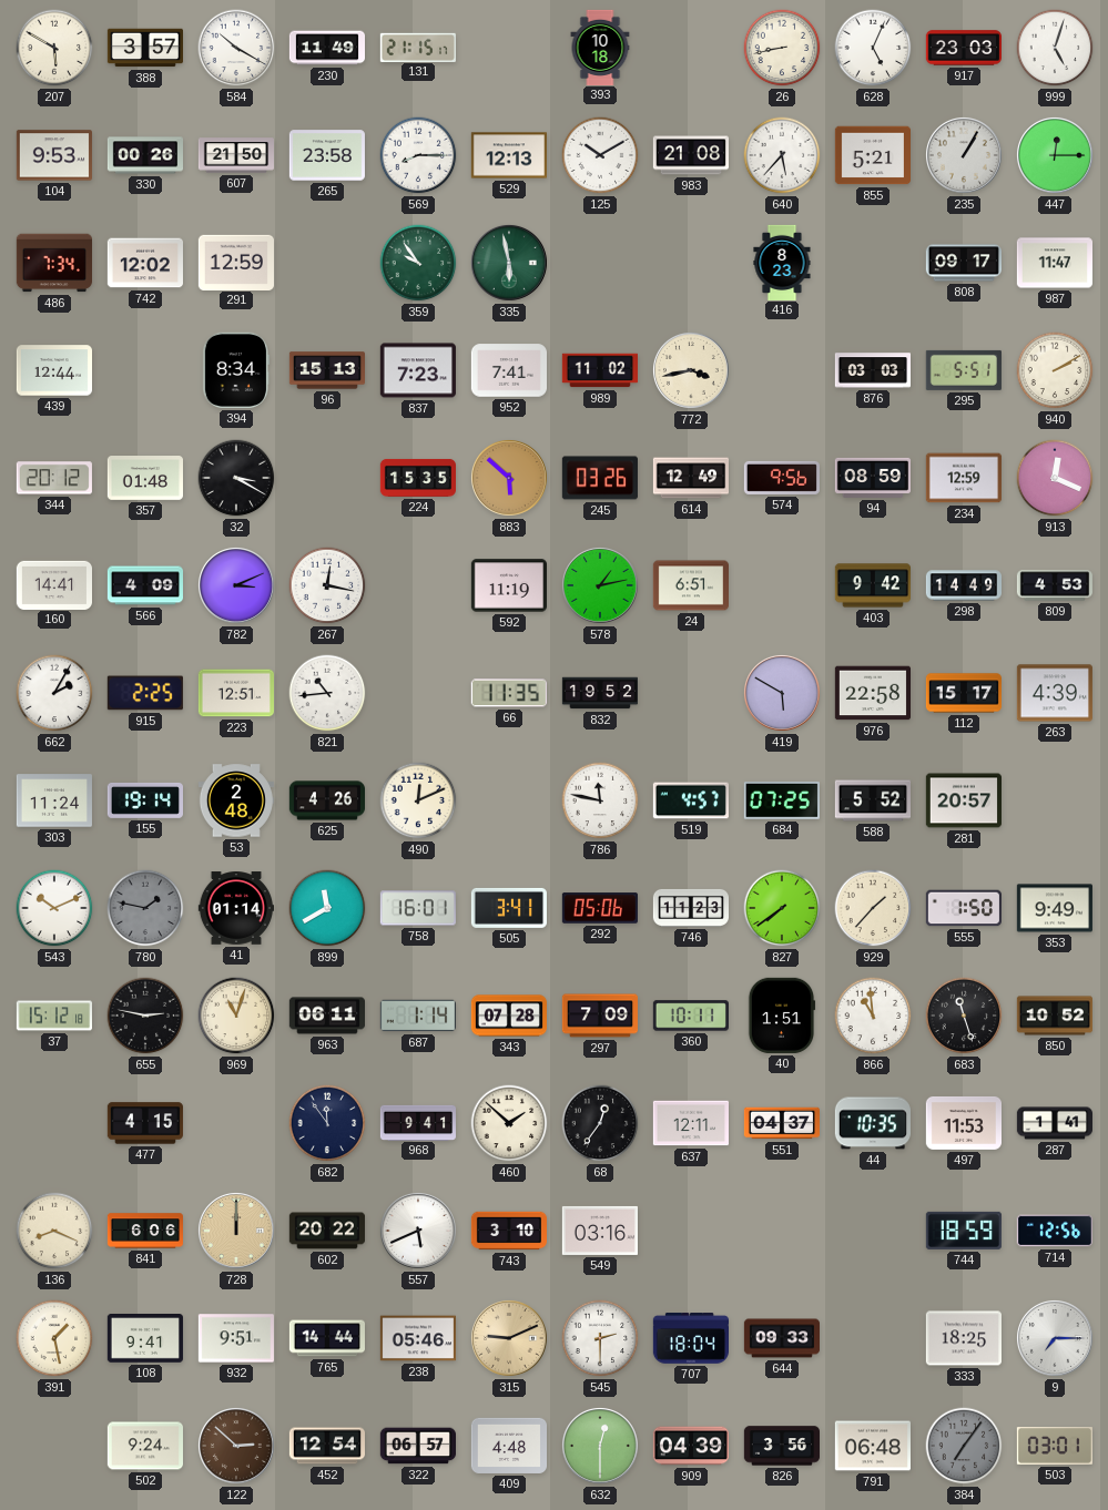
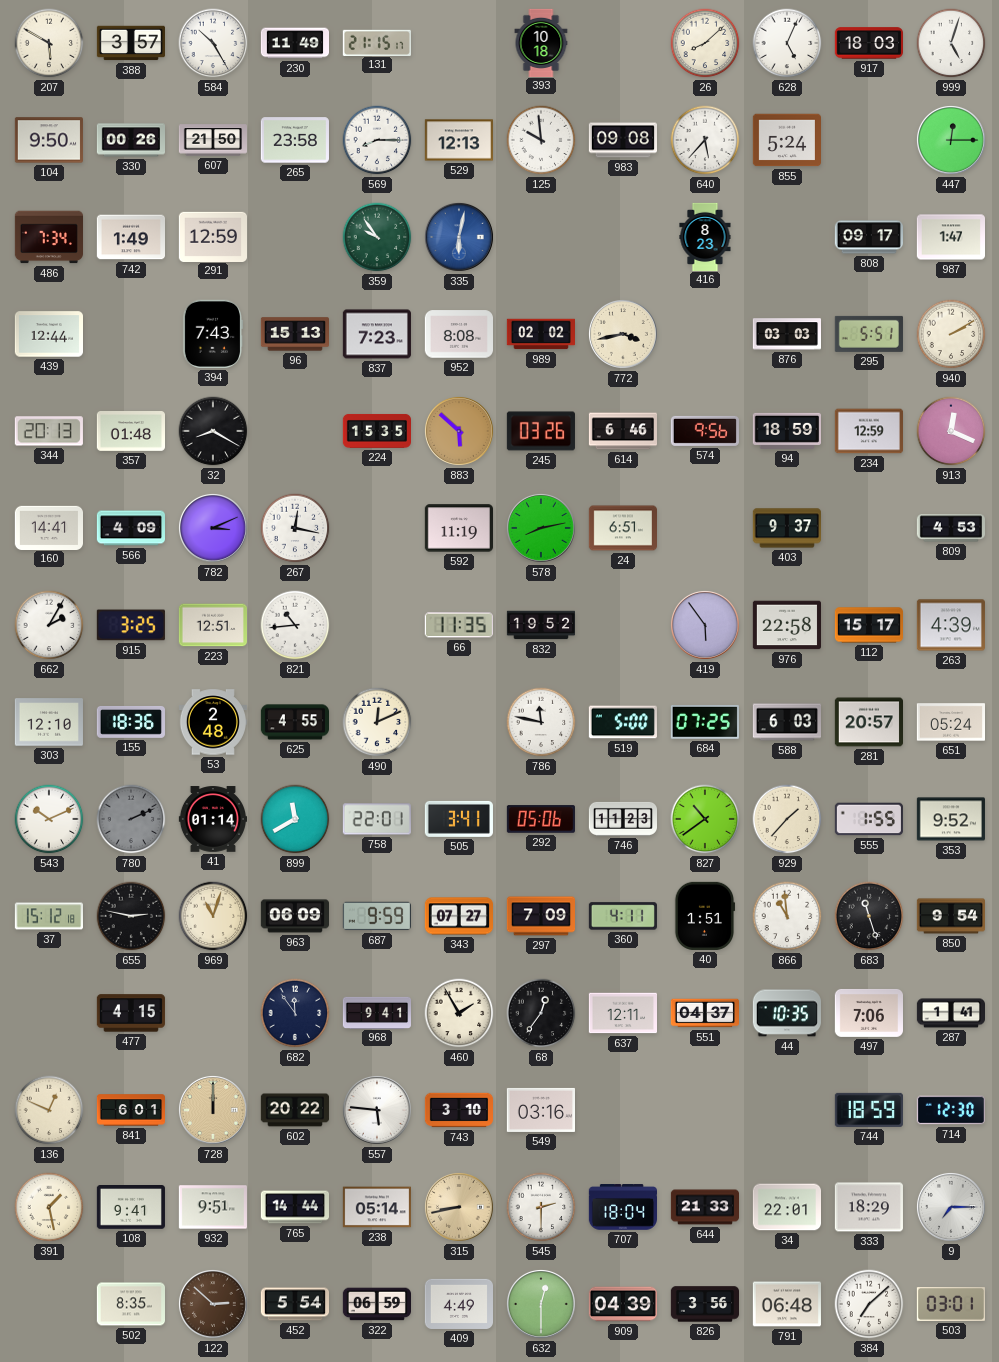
584: 10:20 -> 10:25
26: 8:43 -> 8:08
917: 23:03 -> 18:03
104: 9:53 -> 9:50
125: 10:10 -> 9:59
983: 21:08 -> 09:08
855: 5:21 -> 5:24
235: 1:05 -> none
742: 12:02 -> 1:49
335: 5:58 -> 6:02
335 dial: green -> blue
987: 11:47 -> 1:47
394: 8:34 -> 7:43
952: 7:41 -> 8:08
989: 11:02 -> 02:02
344: 20:12 -> 20:13
32: 3:20 -> 8:20
614: 12:49 -> 6:46
94: 08:59 -> 18:59
578: 1:13 -> 8:13
403: 9:42 -> 9:37
298: 14:49 -> none
915: 2:25 -> 3:25
419: 5:50 -> 5:54
303: 11:24 -> 12:10
155: 19:14 -> 18:36
625: 4:26 -> 4:55
519: 4:57 -> 5:00
588: 5:52 -> 6:03
651: none -> 05:24
780: 1:47 -> 2:11
758: 16:01 -> 22:01
827: 7:39 -> 10:39
555: 1:50 -> 1:55
353: 9:49 -> 9:52
963: 06:11 -> 06:09
687: 1:14 -> 9:59
343: 07:28 -> 07:27
360: 10:11 -> 4:11
850: 10:52 -> 9:54
460: 1:52 -> 1:55
497: 11:53 -> 7:06
136: 8:19 -> 12:49
841: 6:06 -> 6:01
557: 5:41 -> 5:46
714: 12:56 -> 12:30
238: 05:46 -> 05:14
315: 9:11 -> 8:43
644: 09:33 -> 21:33
34: none -> 22:01
333: 18:25 -> 18:29
502: 9:24 -> 8:35
452: 12:54 -> 5:54
322: 06:57 -> 06:59
409: 4:48 -> 4:49
384: 7:06 -> 7:08
384 dial: grey -> white
